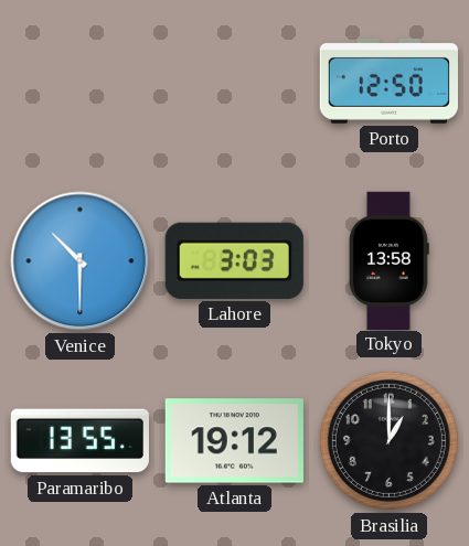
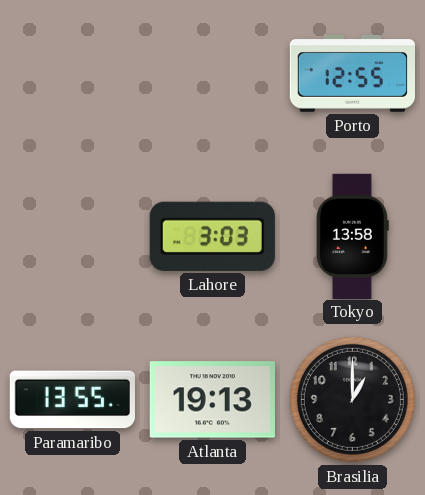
Porto: 12:50 -> 12:55
Venice: 10:30 -> none
Atlanta: 19:12 -> 19:13
